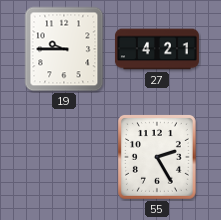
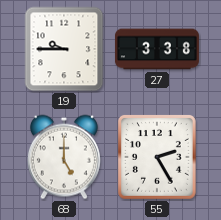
27: 4:21 -> 3:38
68: none -> 5:00
